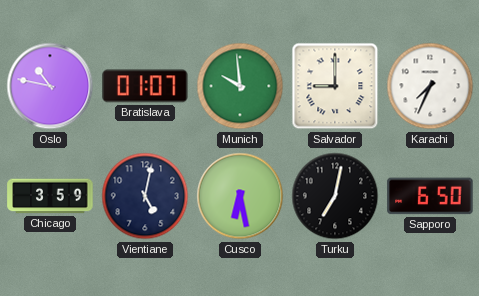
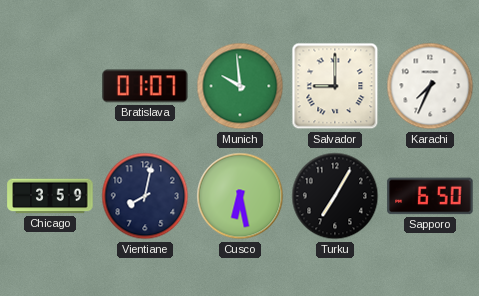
Oslo: 10:47 -> none
Vientiane: 5:02 -> 8:02
Turku: 7:02 -> 7:05
